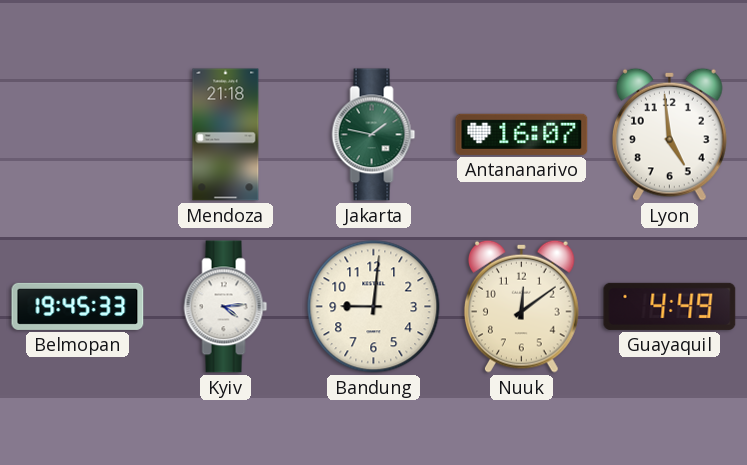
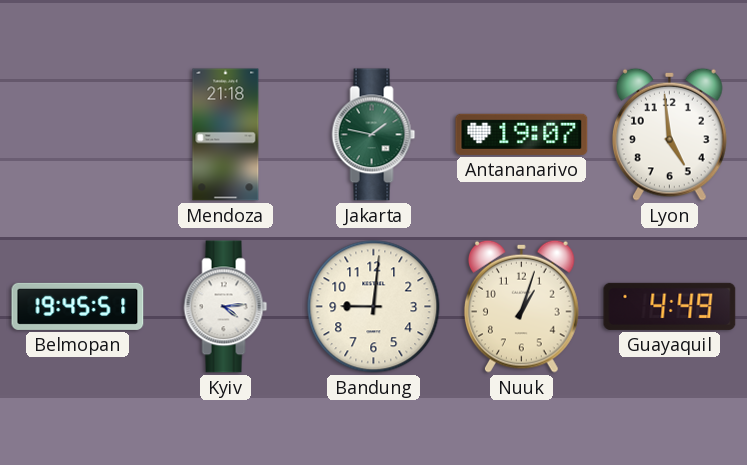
Antananarivo: 16:07 -> 19:07
Belmopan: 19:45:33 -> 19:45:51
Nuuk: 12:09 -> 1:03
